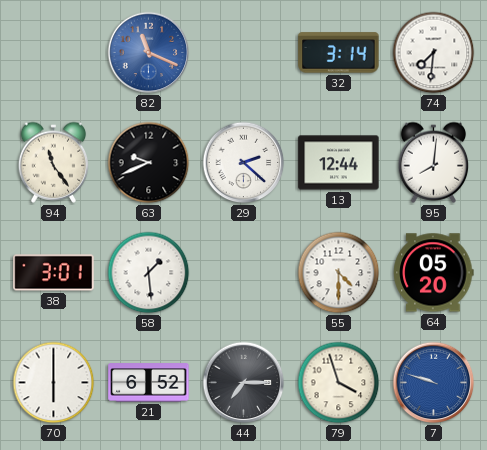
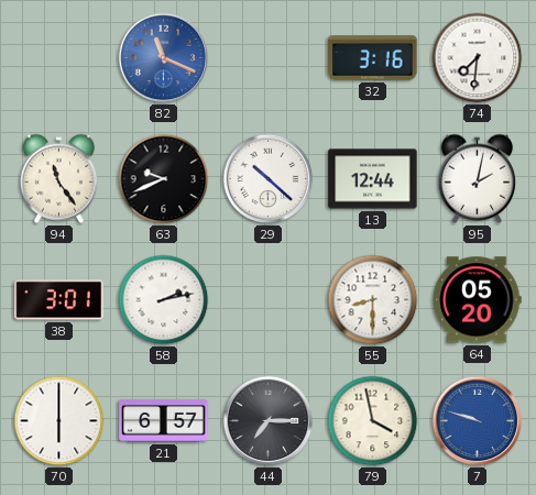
32: 3:14 -> 3:16
29: 2:22 -> 10:22
95: 8:01 -> 2:02
58: 1:29 -> 2:13
55: 4:30 -> 8:30
21: 6:52 -> 6:57
79: 3:57 -> 3:58
